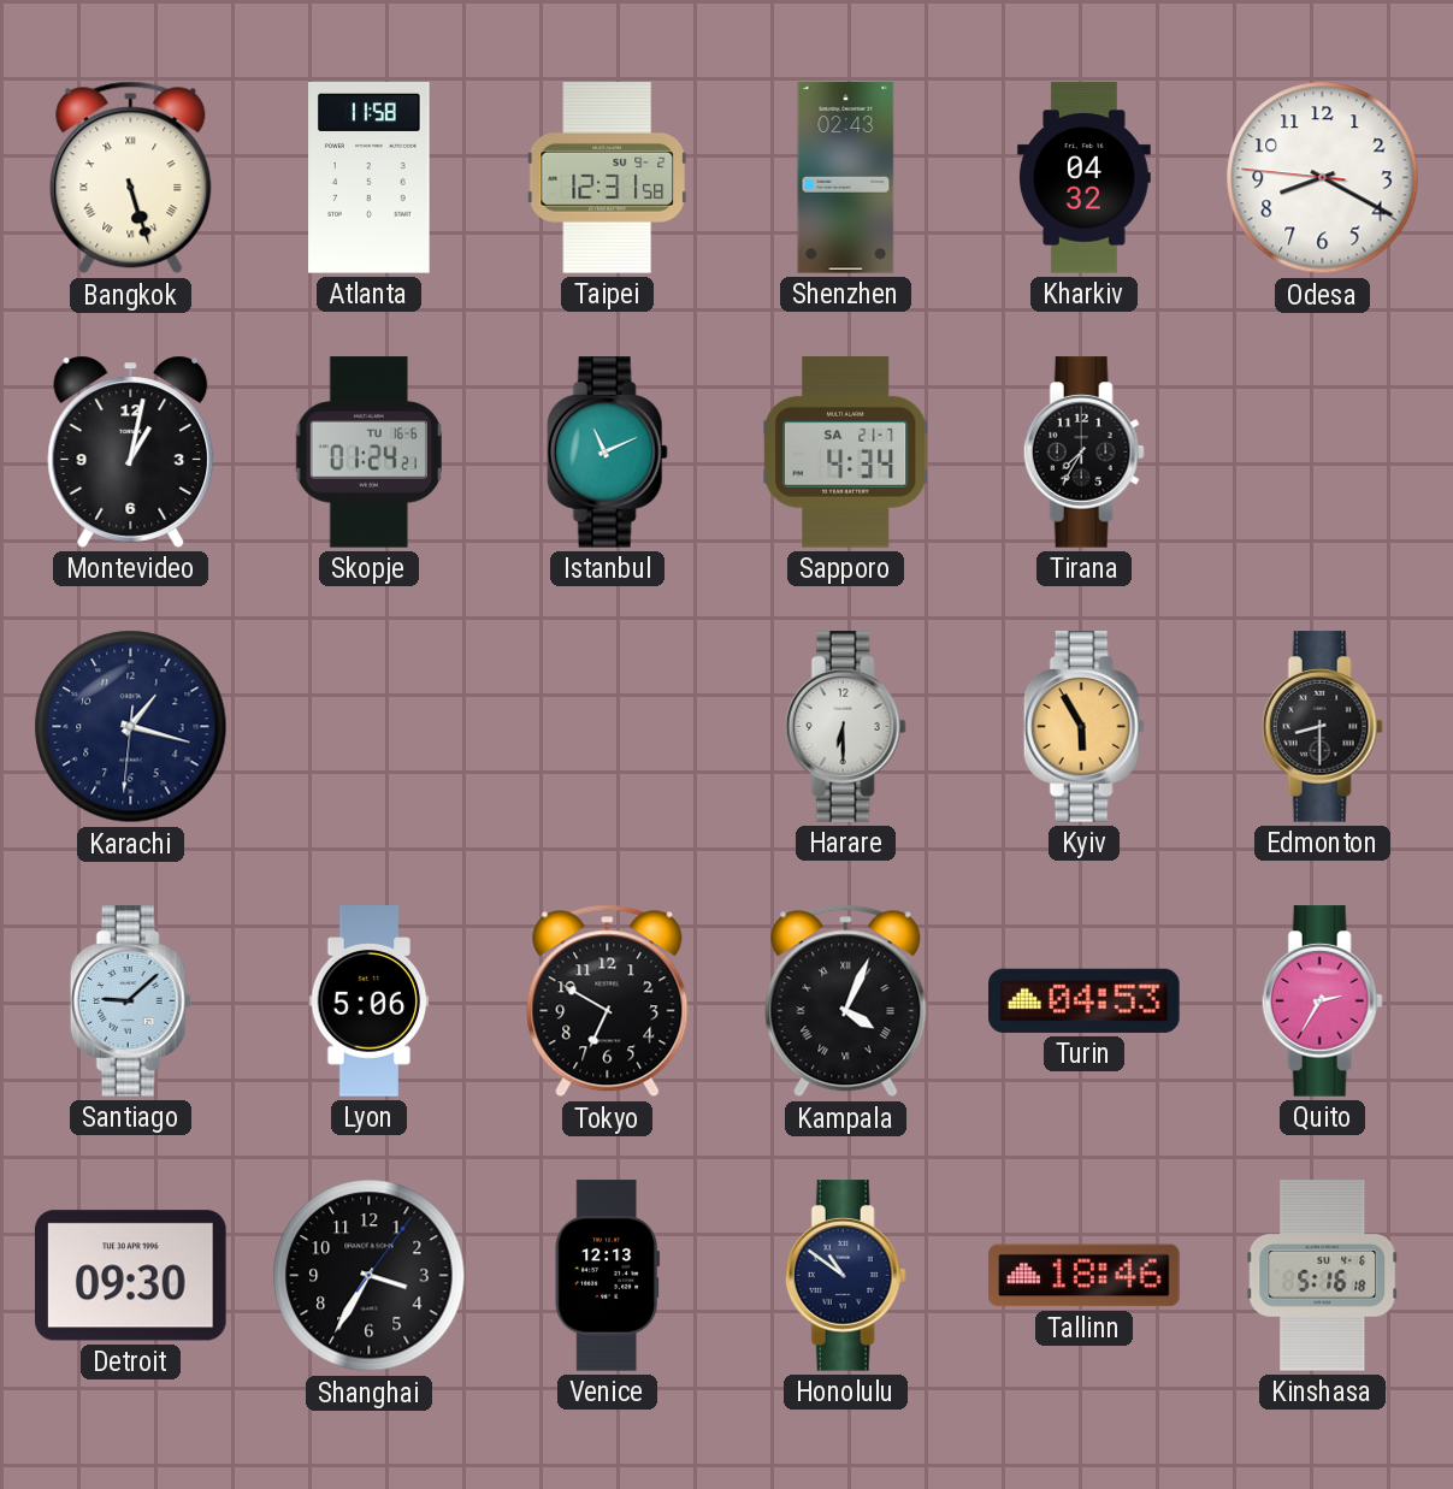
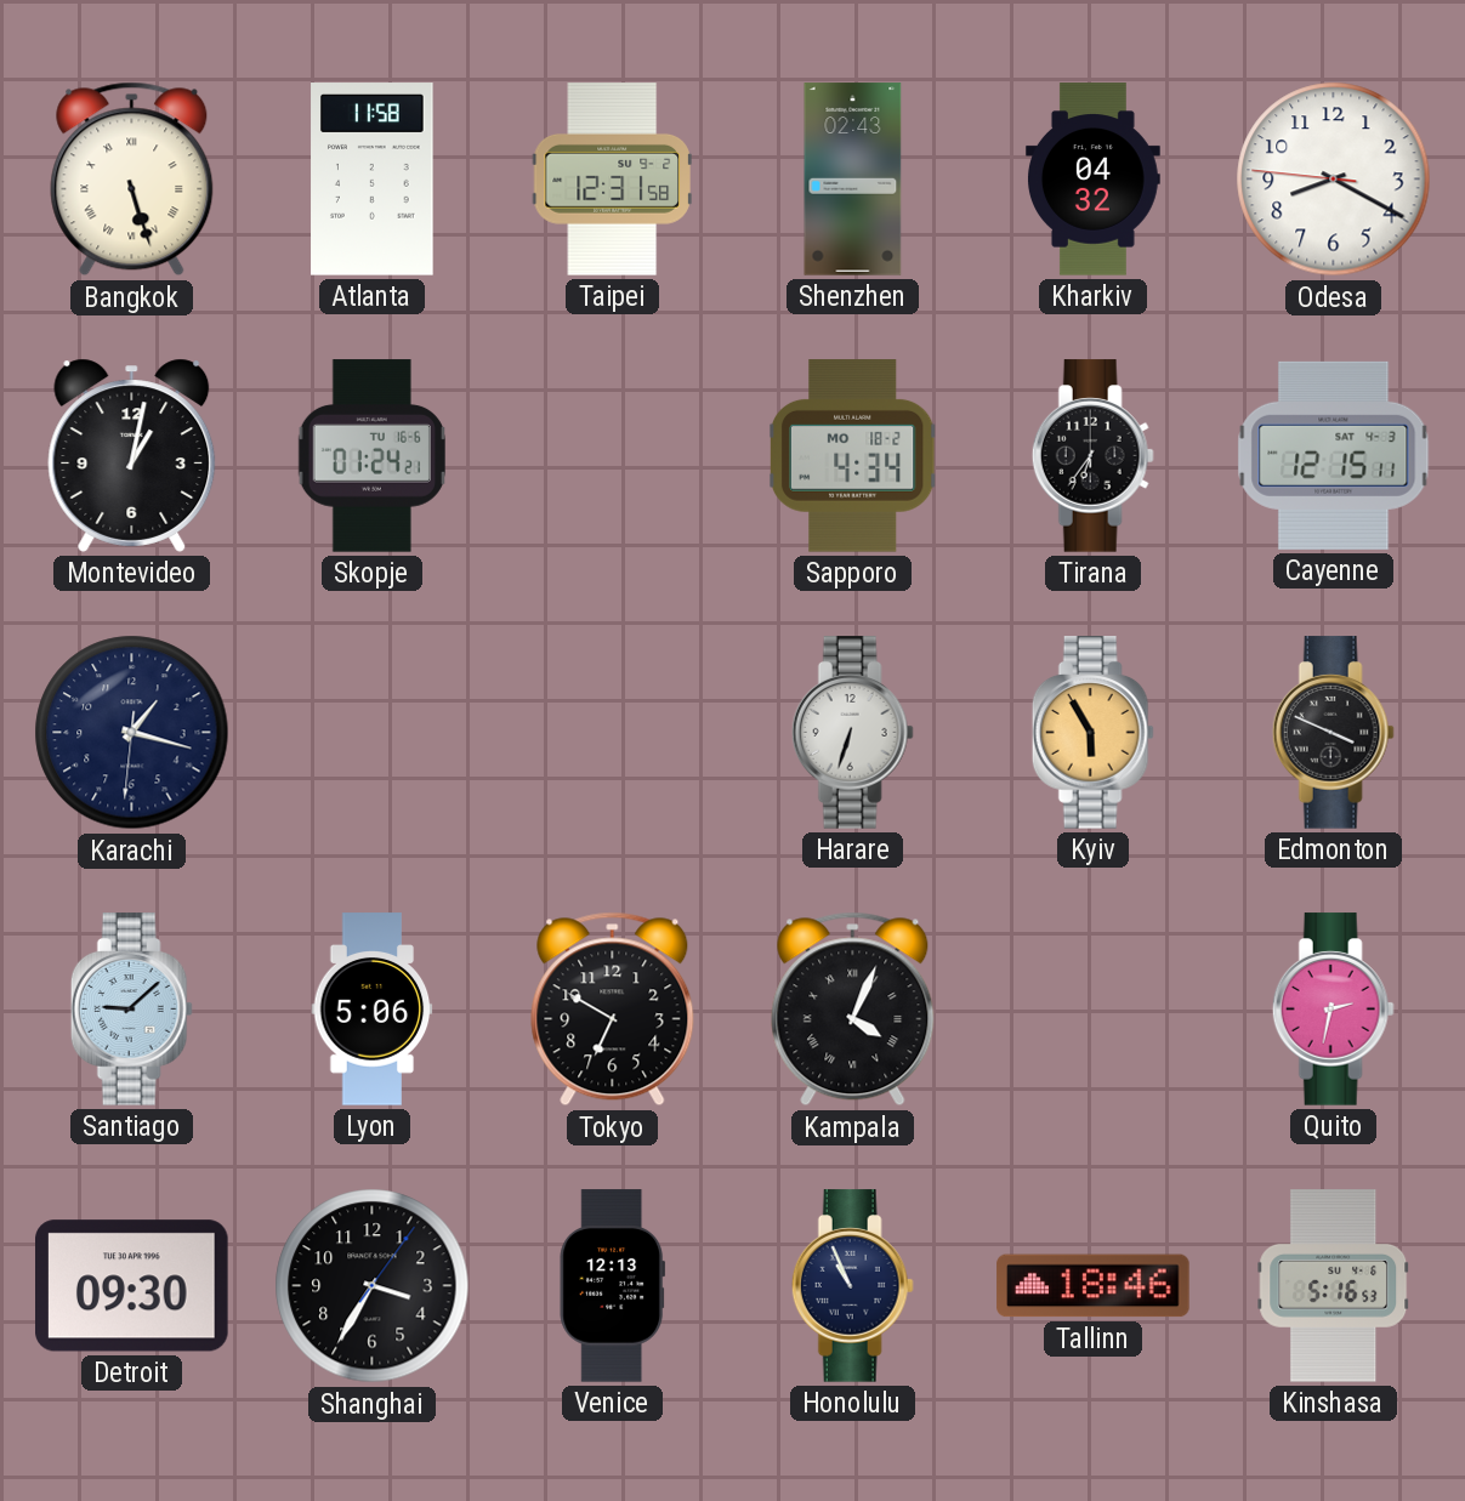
Istanbul: 11:11 -> none
Sapporo date: SA 21-7 -> MO 18-2
Tirana: 7:35 -> 6:36
Cayenne: none -> 12:15
Harare: 6:30 -> 6:33
Edmonton: 8:30 -> 3:49
Turin: 04:53 -> none
Quito: 2:35 -> 2:32
Honolulu: 10:51 -> 10:56
Kinshasa: 5:16:18 -> 5:16:53
